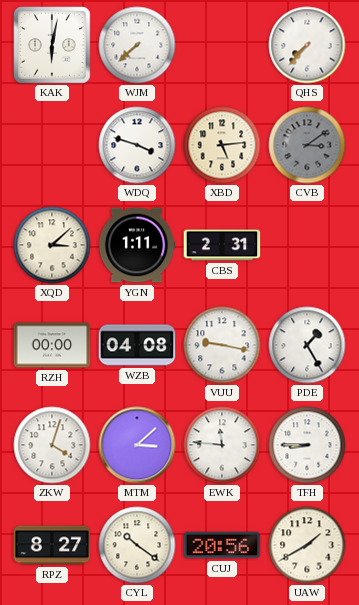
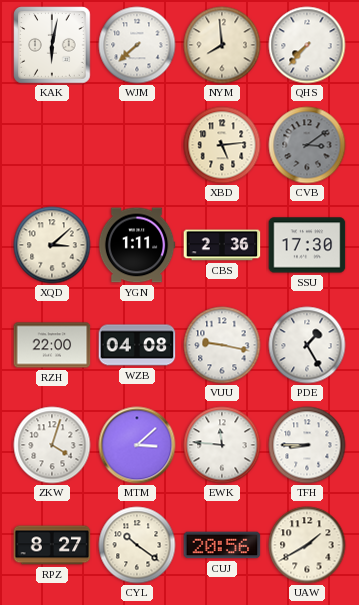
NYM: none -> 7:59
WDQ: 3:48 -> none
CBS: 2:31 -> 2:36
SSU: none -> 17:30
RZH: 00:00 -> 22:00
